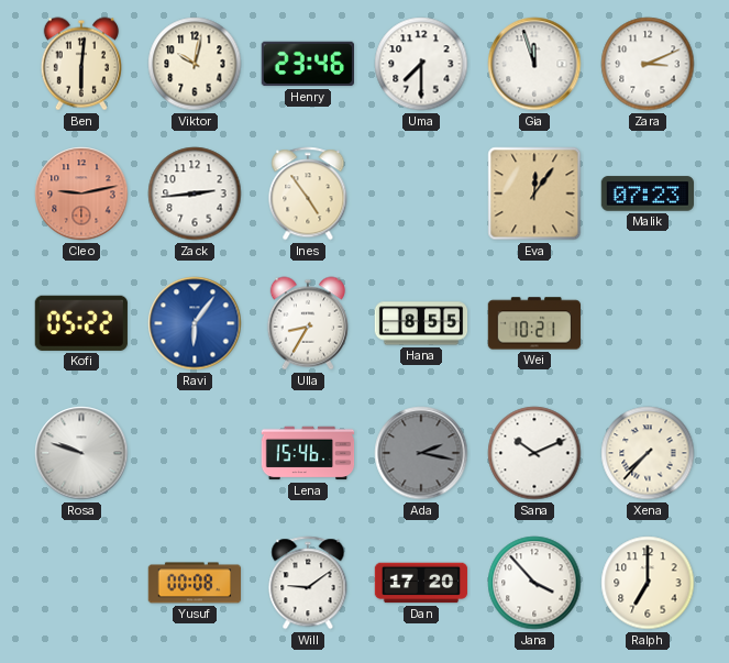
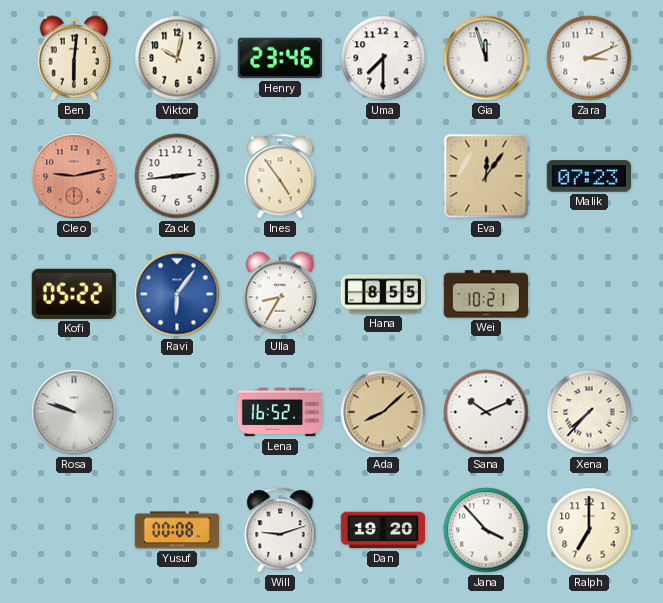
Lena: 15:46 -> 16:52
Ada: 2:17 -> 8:08
Ada dial: grey -> champagne
Will: 9:09 -> 9:12
Dan: 17:20 -> 19:20
